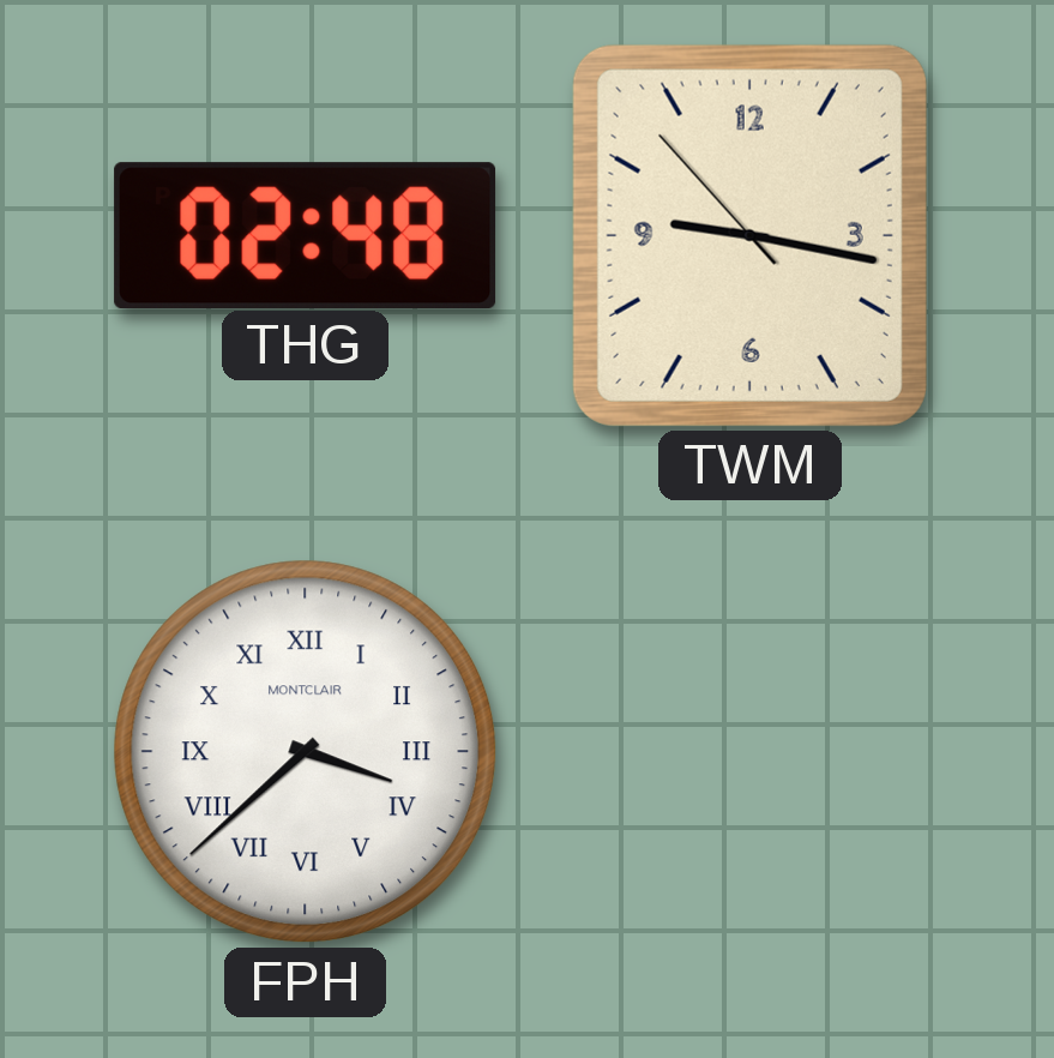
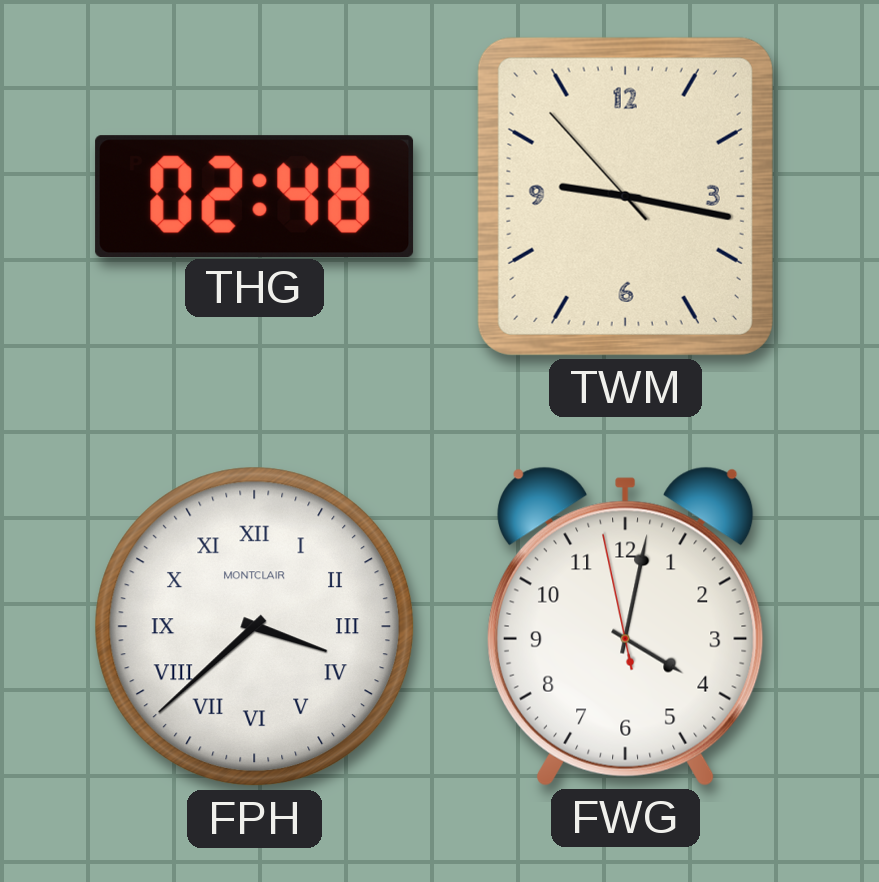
FWG: none -> 4:01
